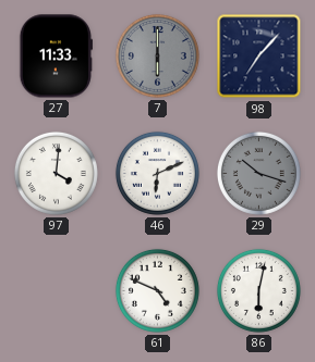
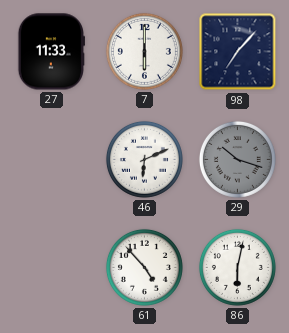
7 dial: grey -> white
97: 4:01 -> none
61: 4:49 -> 4:53
